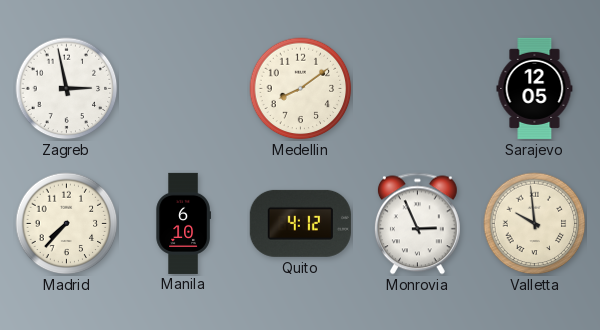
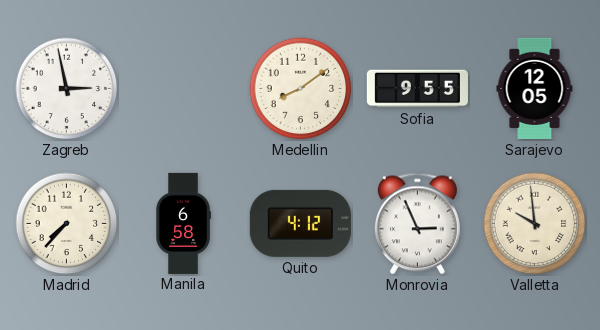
Sofia: none -> 9:55
Manila: 6:10 -> 6:58
